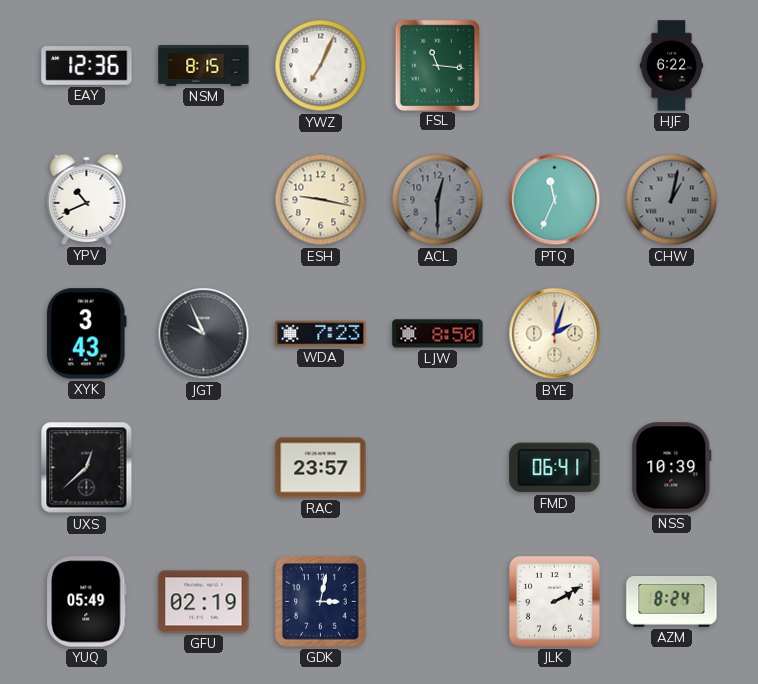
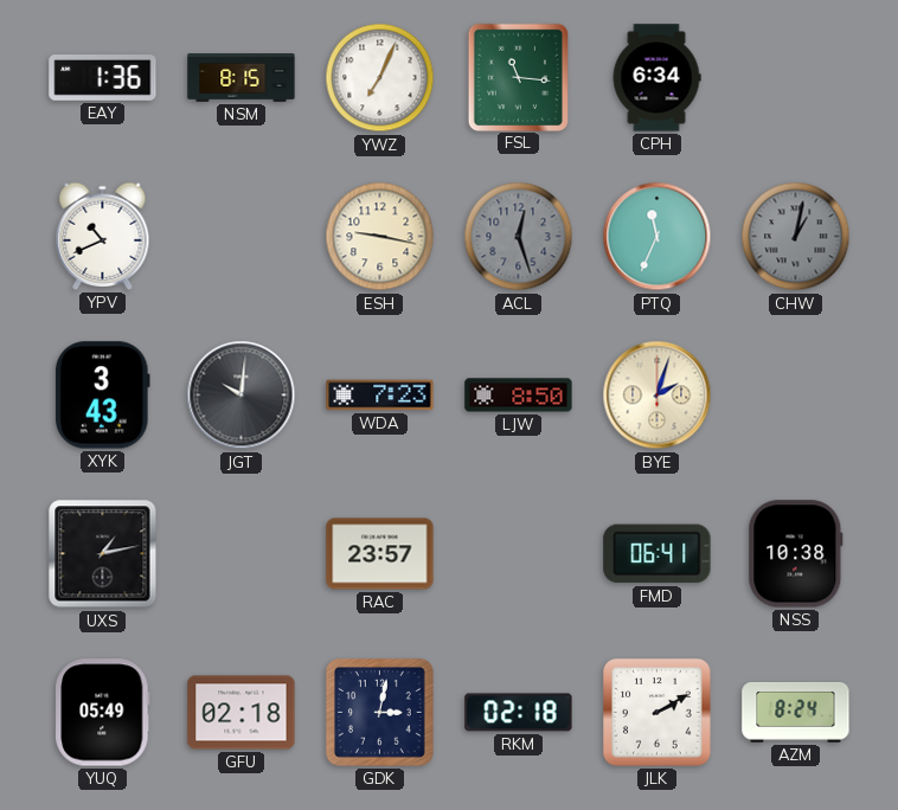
EAY: 12:36 -> 1:36
CPH: none -> 6:34
HJF: 6:22 -> none
ACL: 12:30 -> 12:27
JGT: 9:56 -> 10:01
UXS: 12:38 -> 1:13
NSS: 10:39 -> 10:38
GFU: 02:19 -> 02:18
RKM: none -> 02:18
